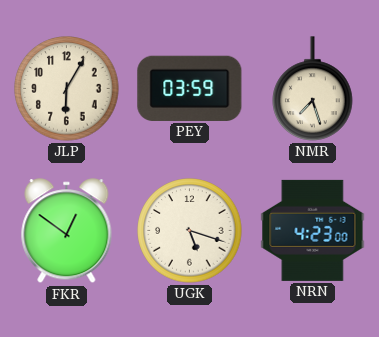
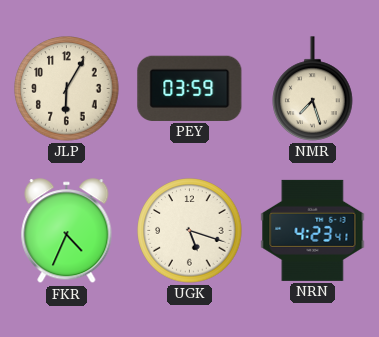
FKR: 12:51 -> 4:34
NRN: 4:23:00 -> 4:23:41
